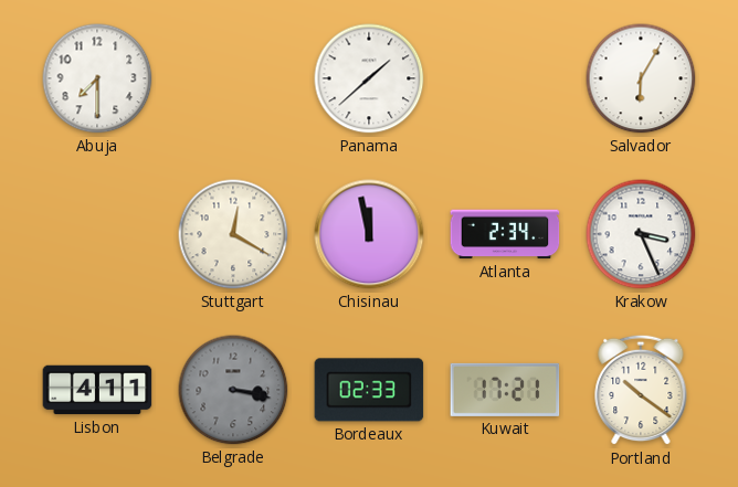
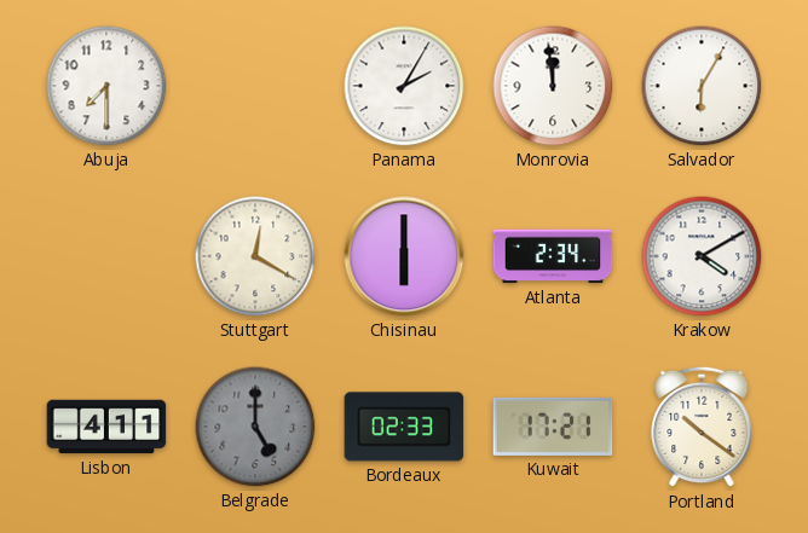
Panama: 1:38 -> 2:05
Monrovia: none -> 11:59
Chisinau: 11:58 -> 6:00
Krakow: 3:26 -> 4:10
Belgrade: 3:17 -> 5:00
